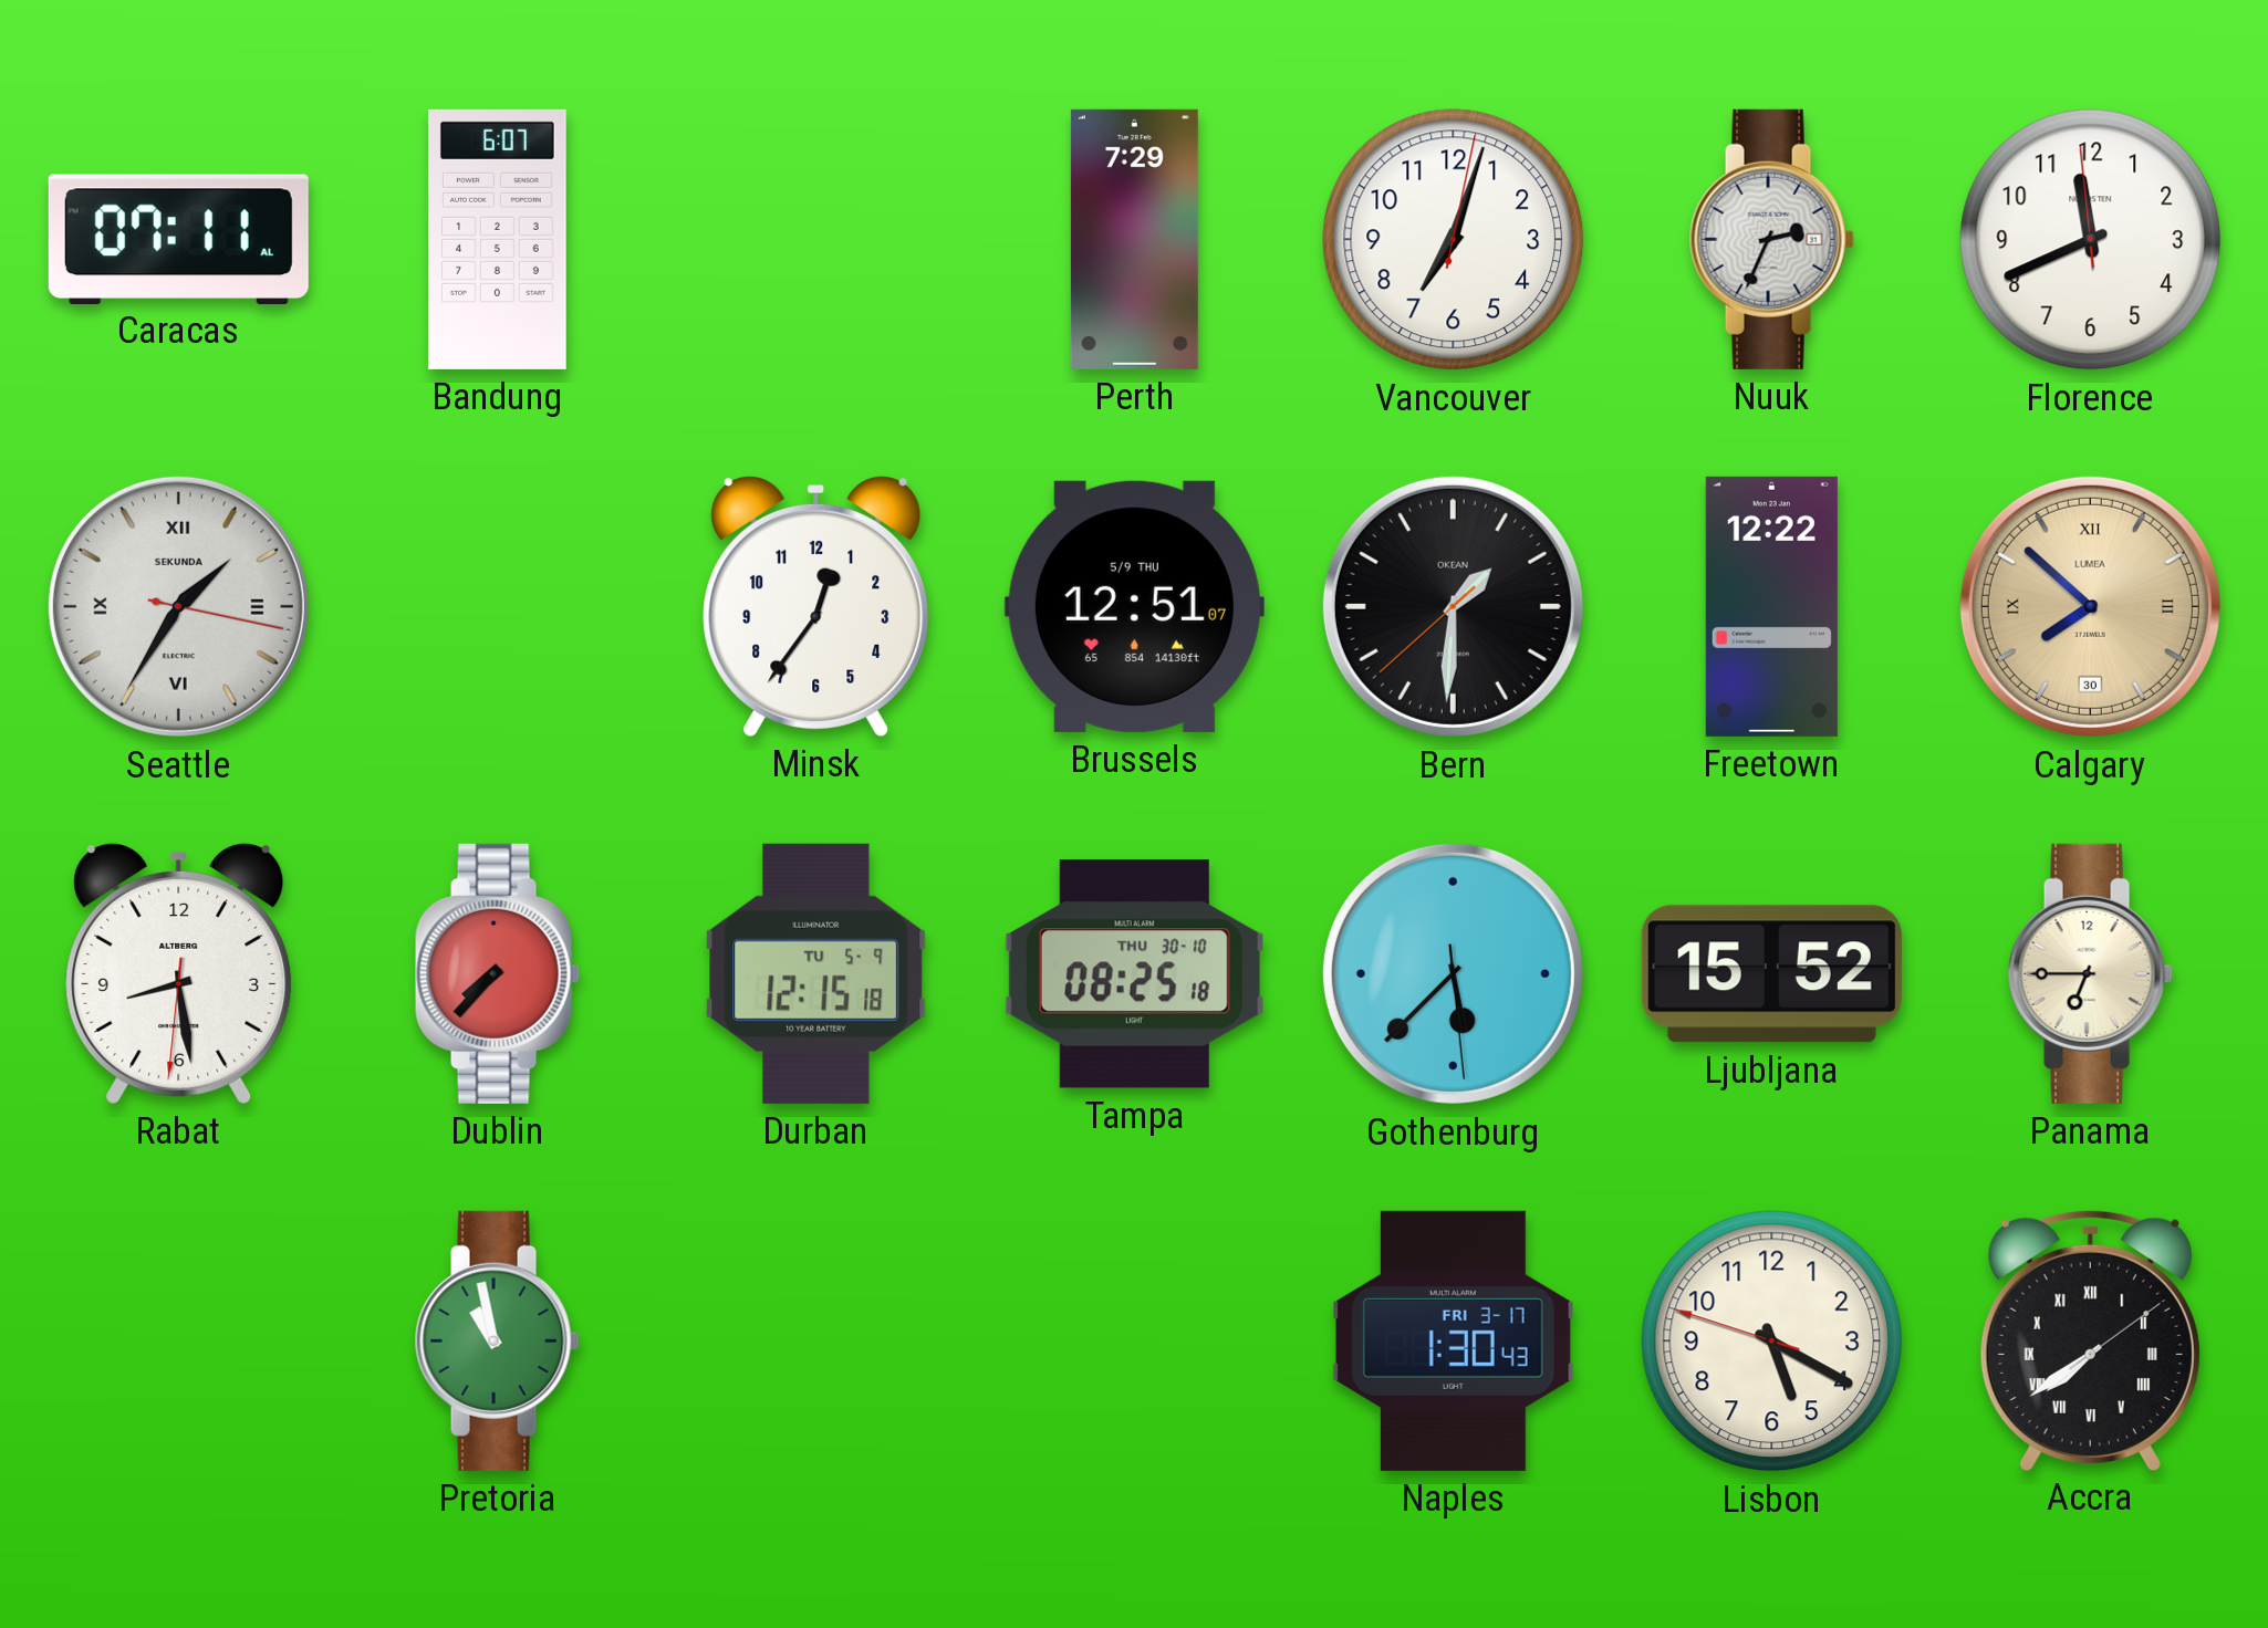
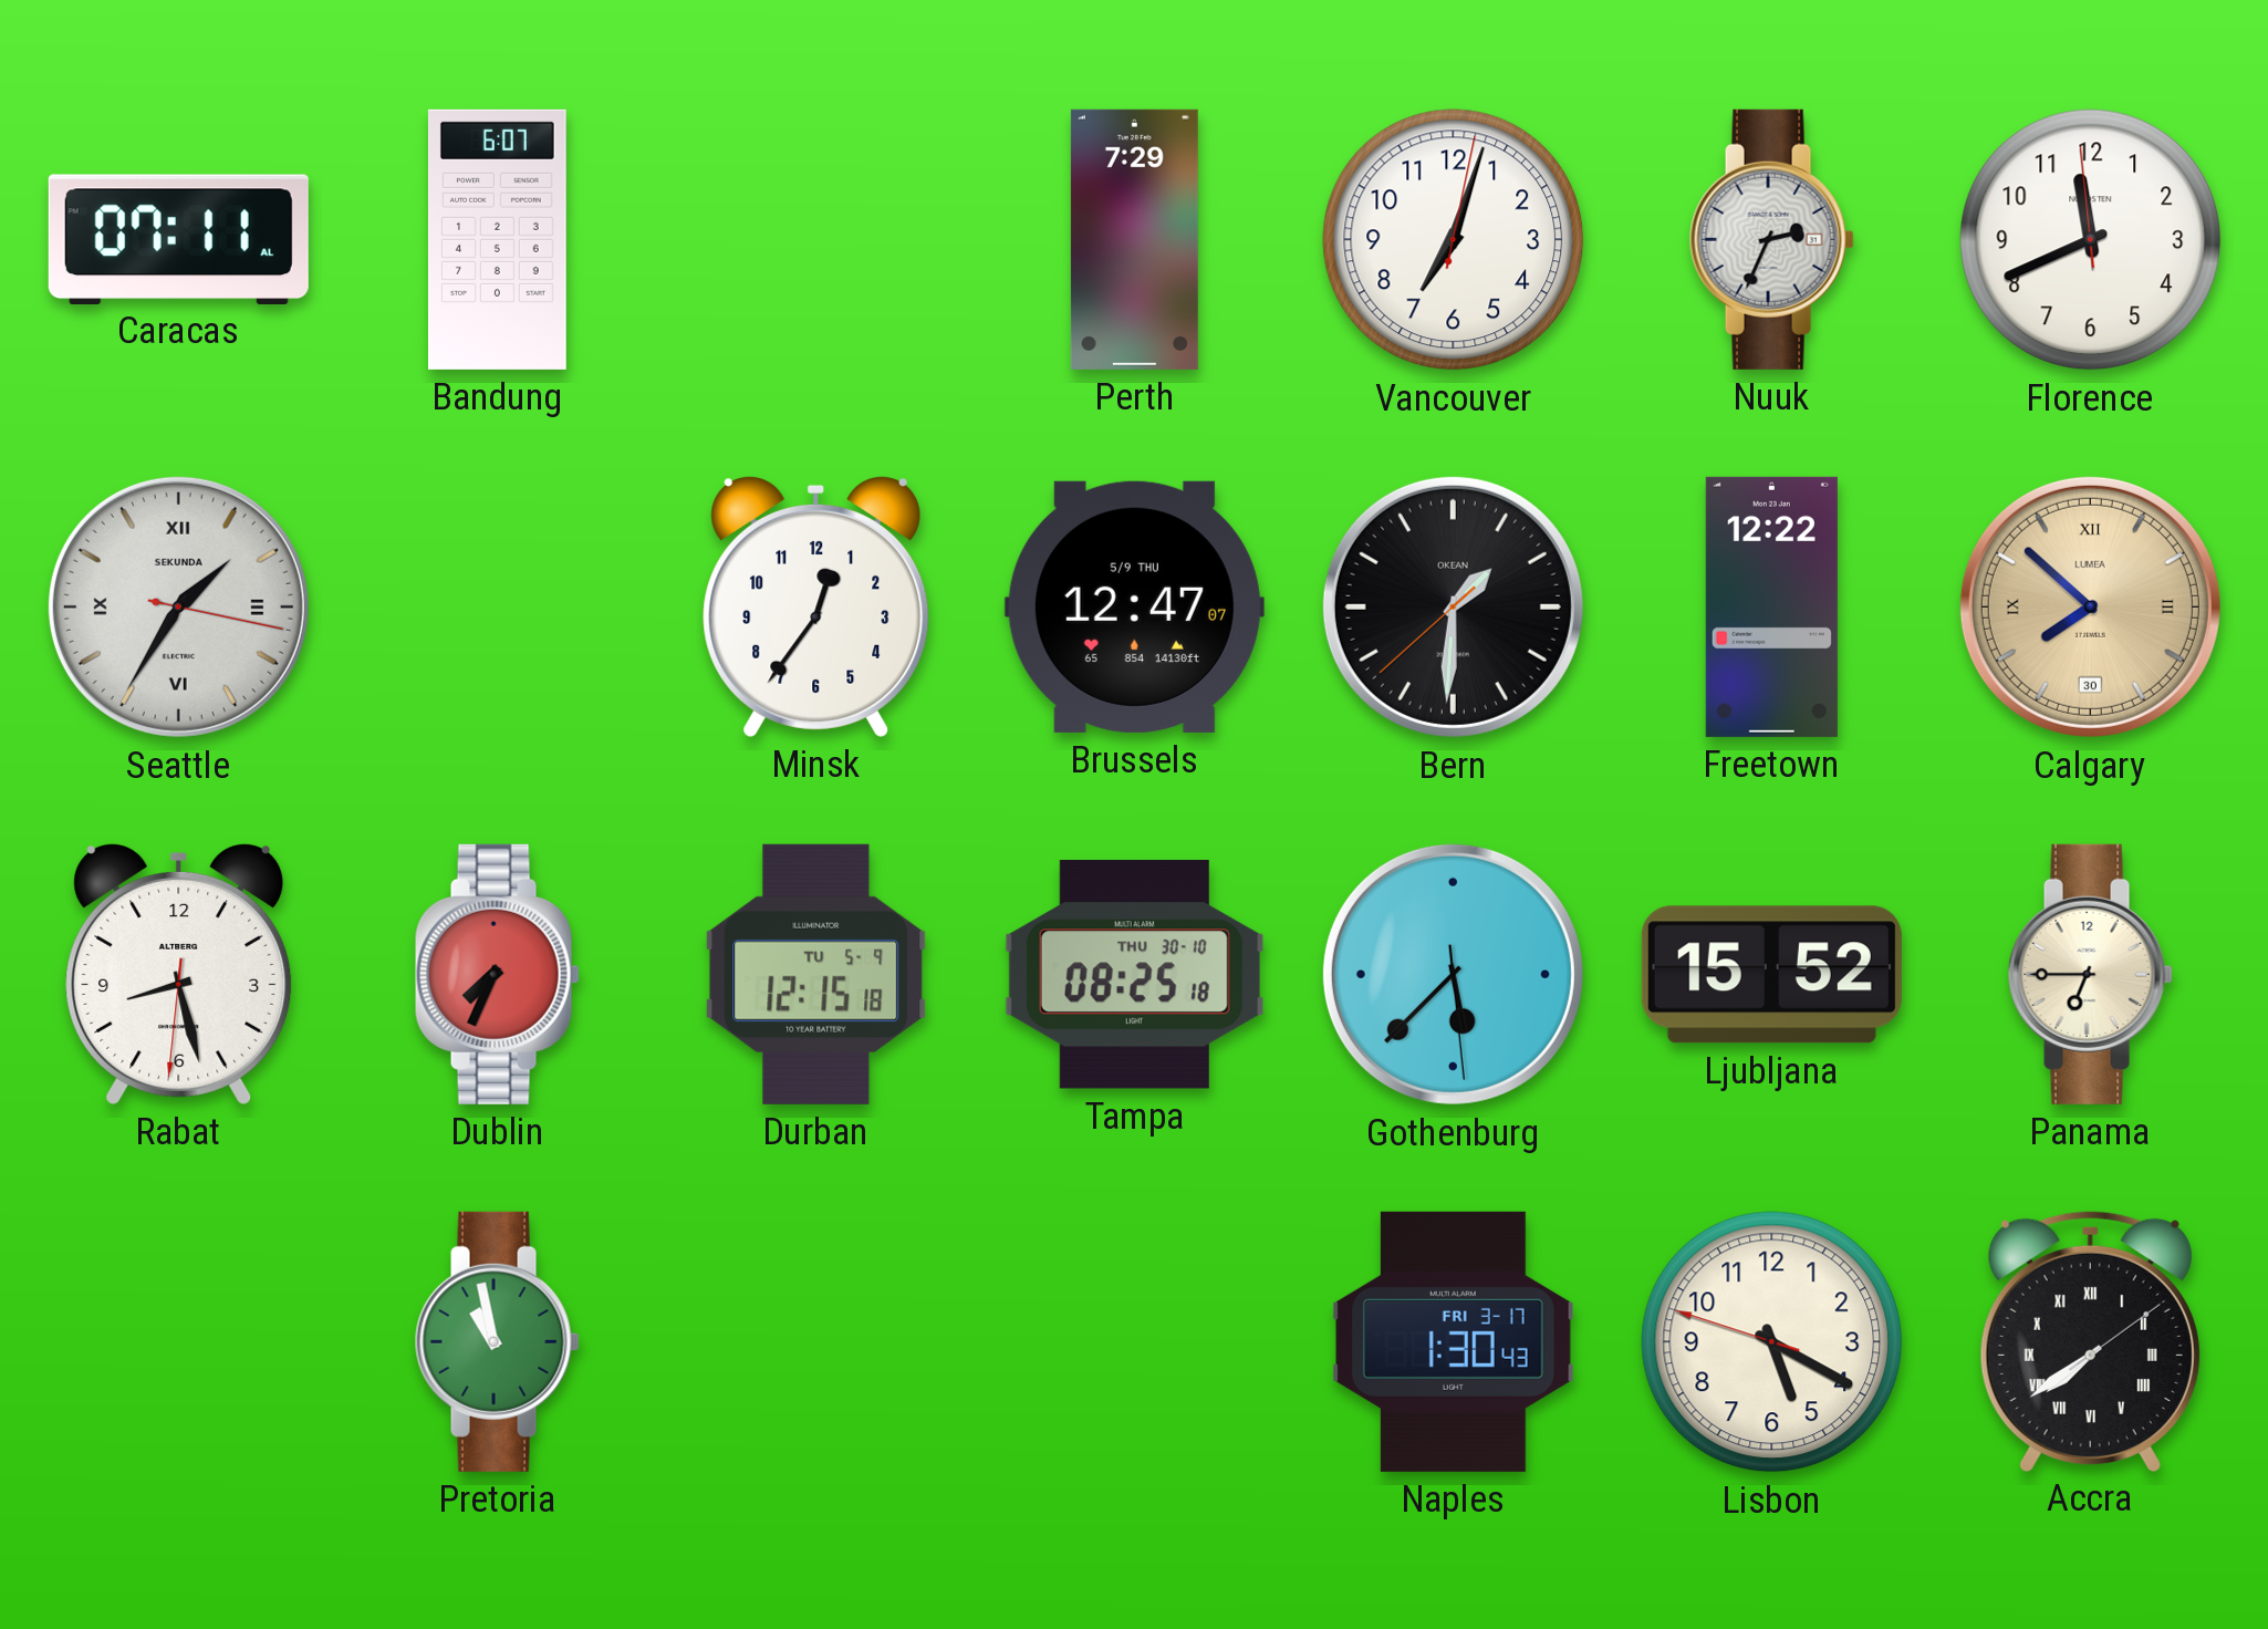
Brussels: 12:51 -> 12:47
Rabat: 8:28 -> 8:27
Dublin: 7:37 -> 7:34
